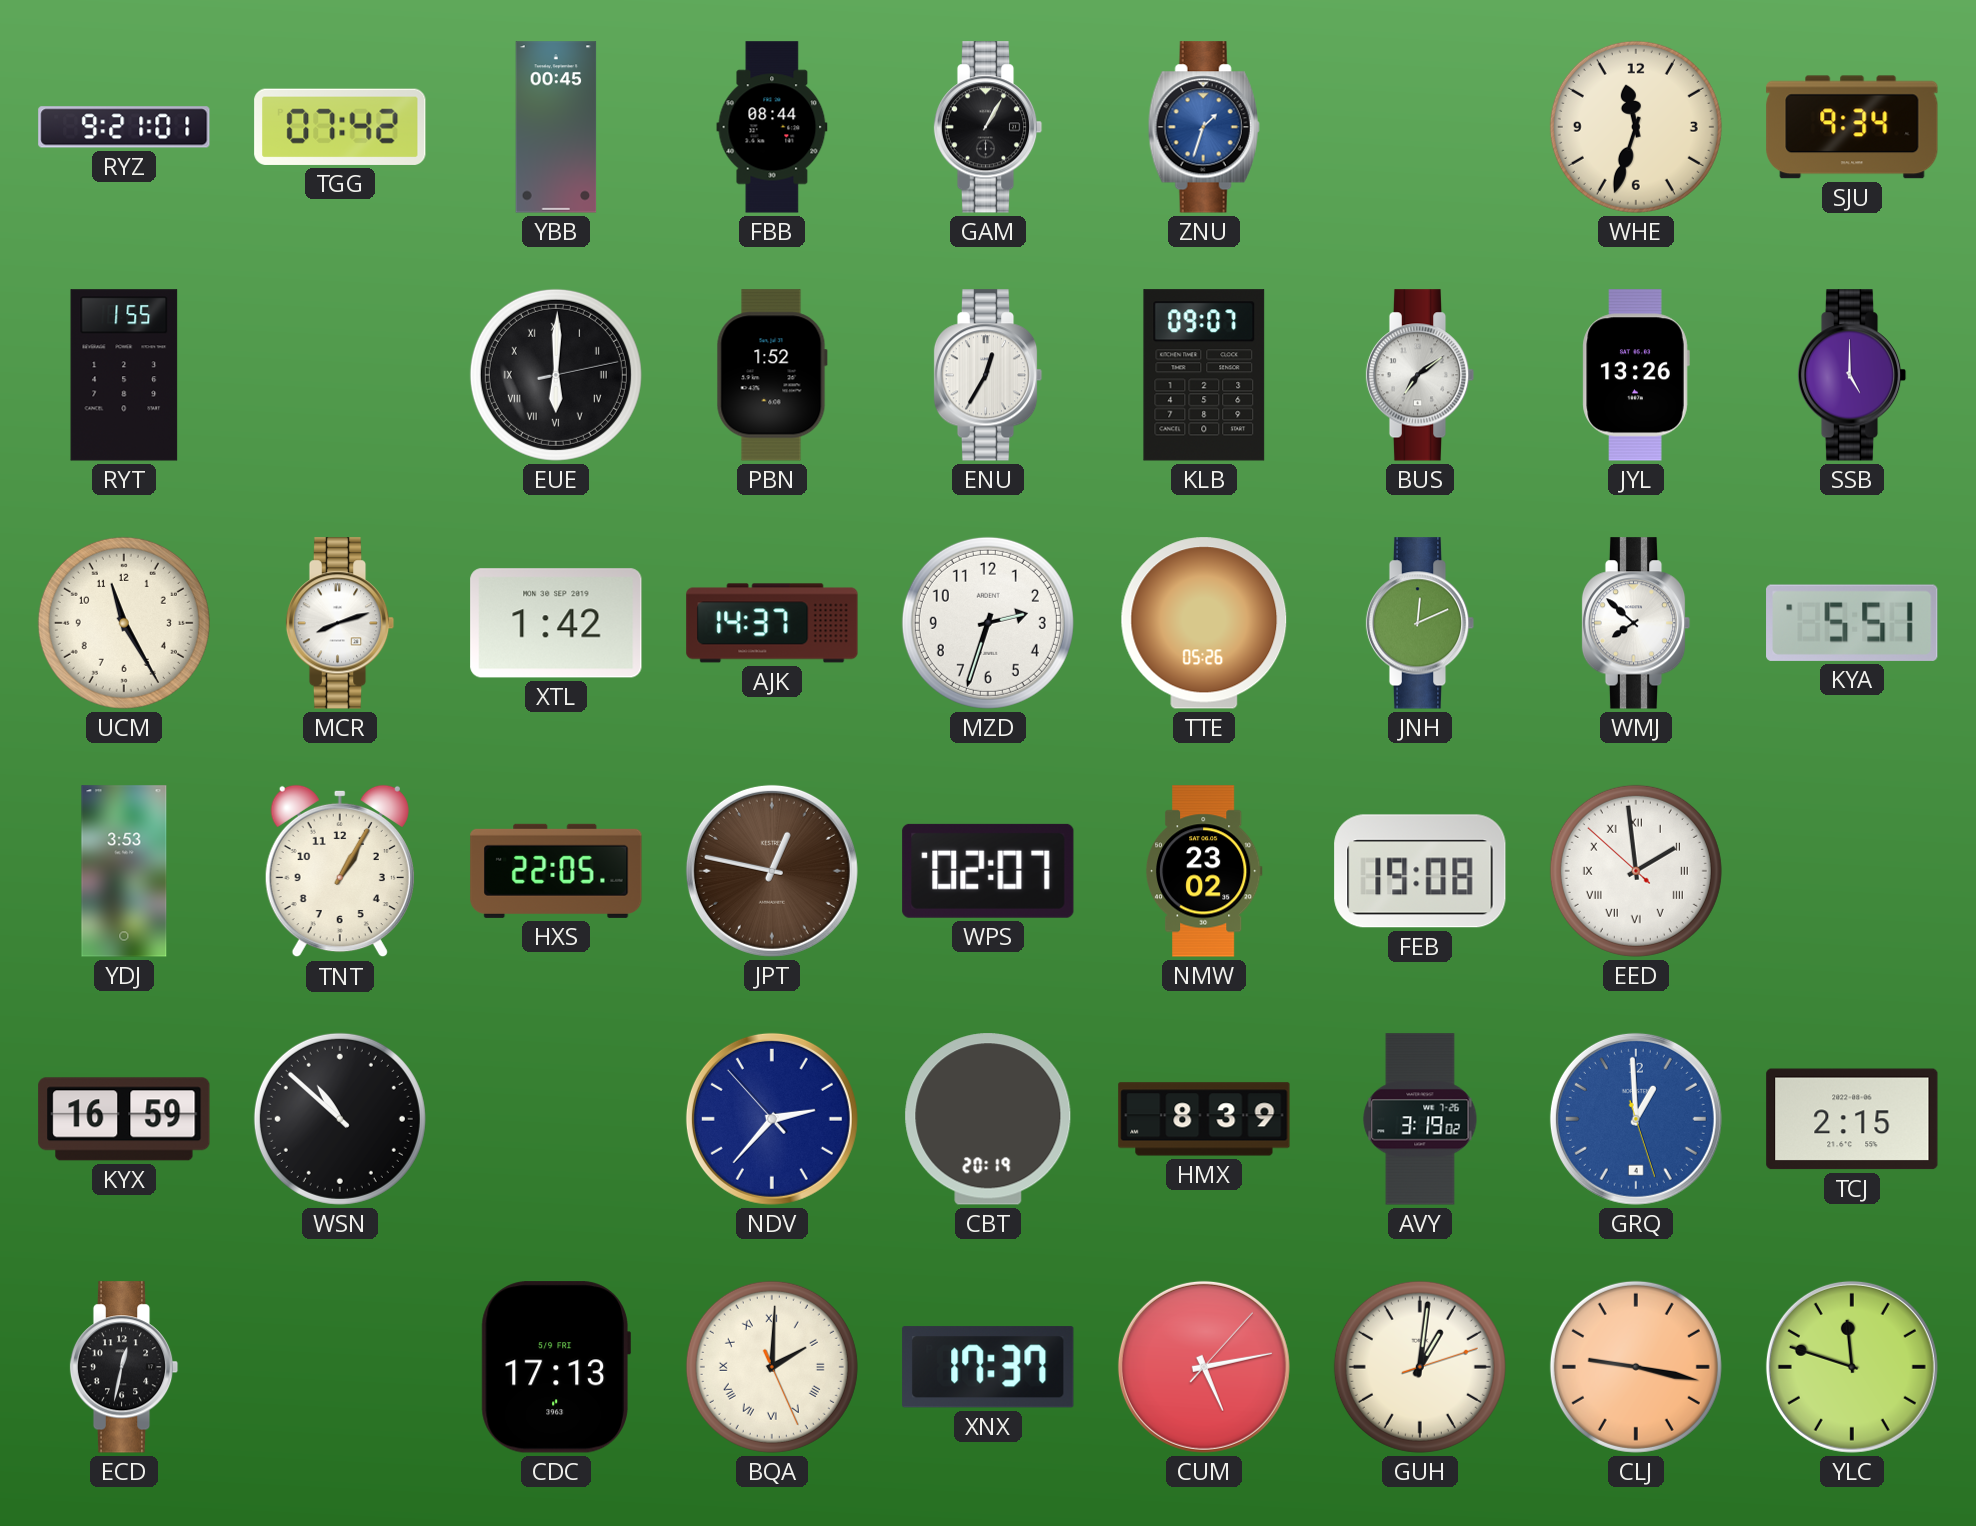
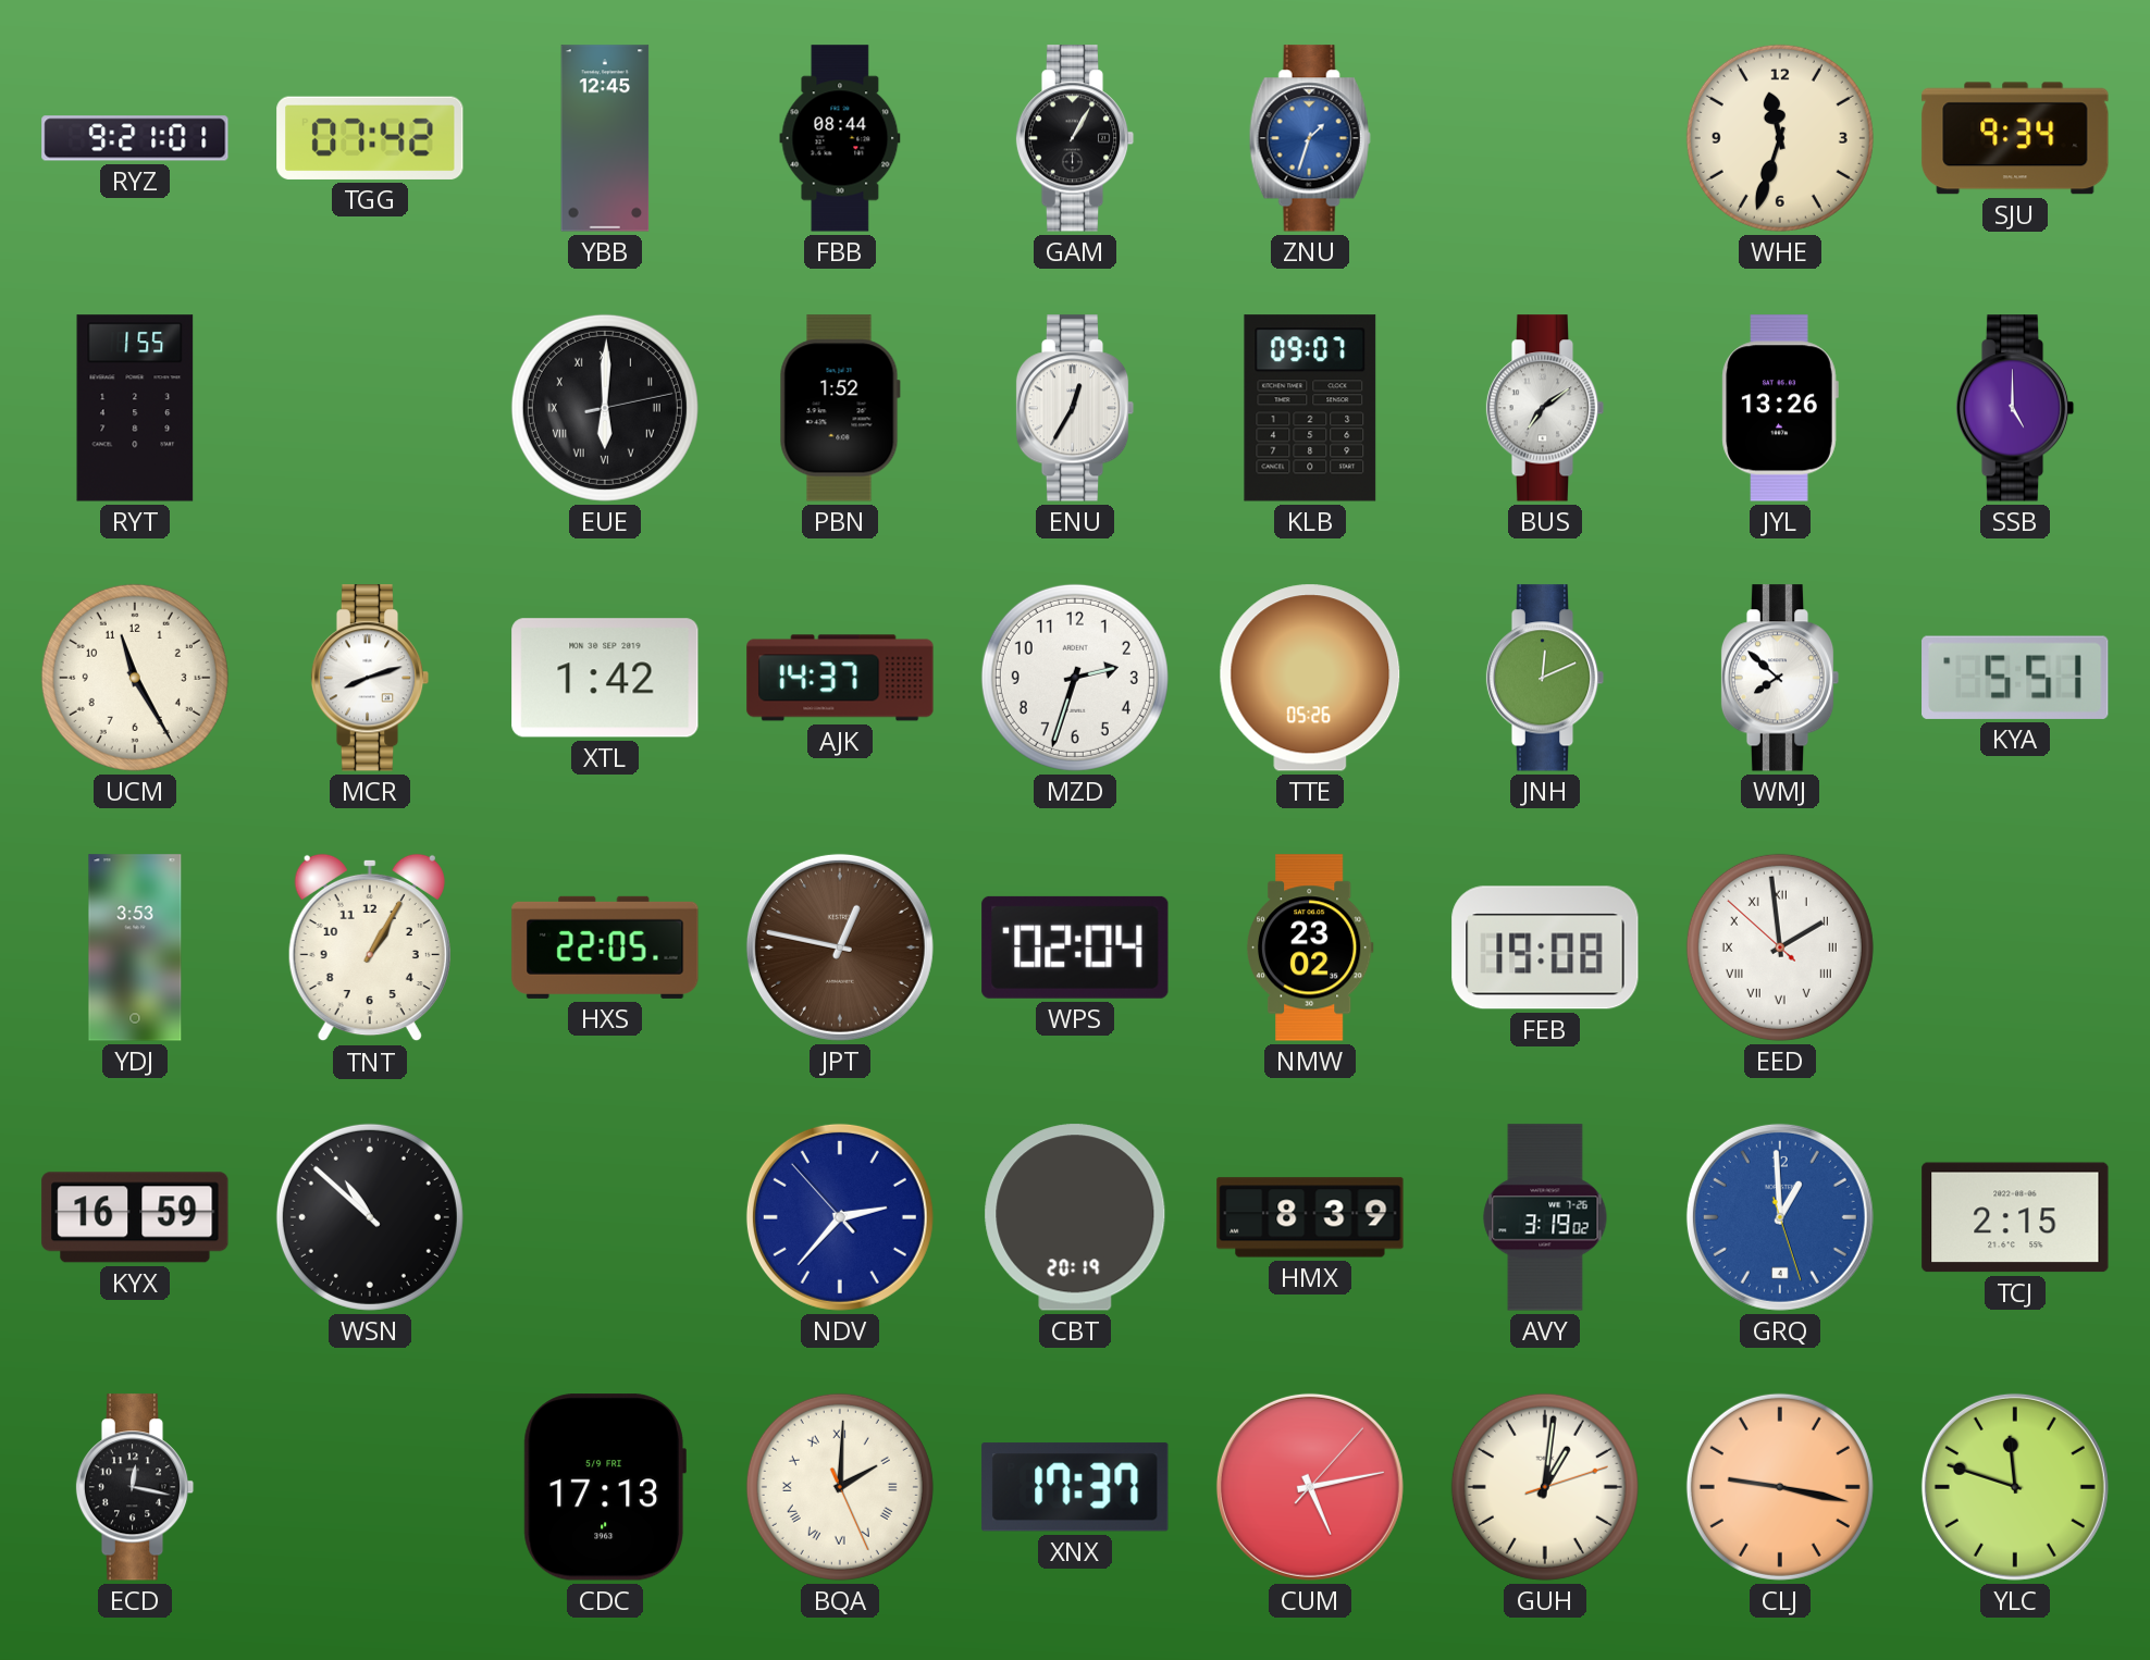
YBB: 00:45 -> 12:45
WPS: 02:07 -> 02:04
ECD: 12:32 -> 12:17
